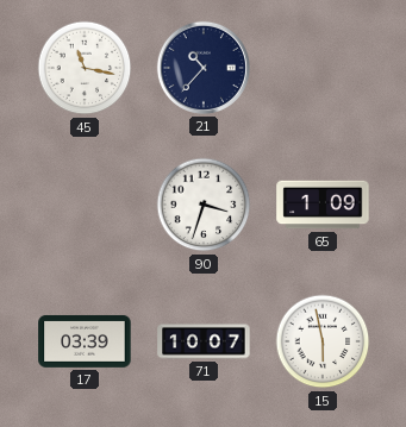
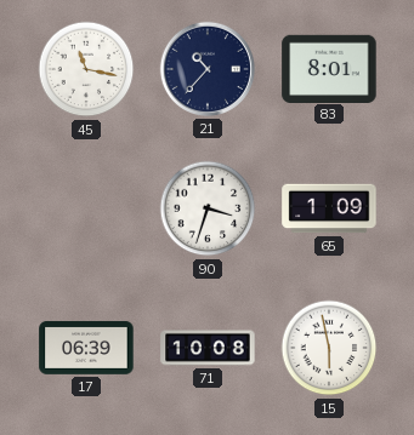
83: none -> 8:01
17: 03:39 -> 06:39
71: 10:07 -> 10:08
